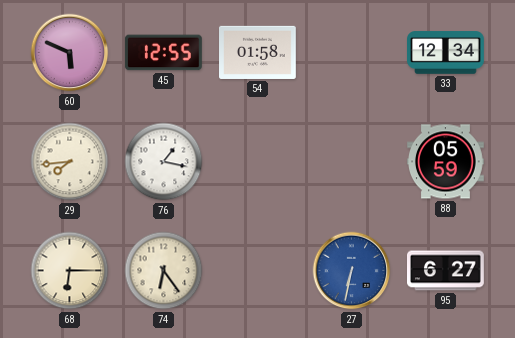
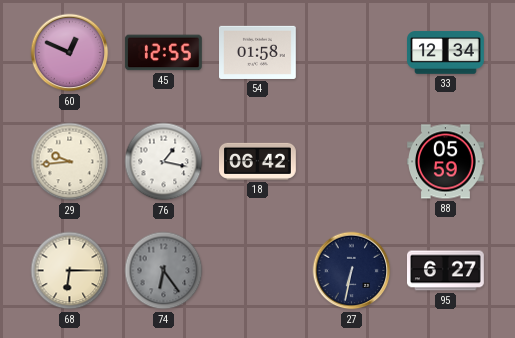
60: 5:49 -> 12:49
29: 7:44 -> 9:44
18: none -> 06:42
74 dial: cream -> grey
27 dial: blue -> navy
